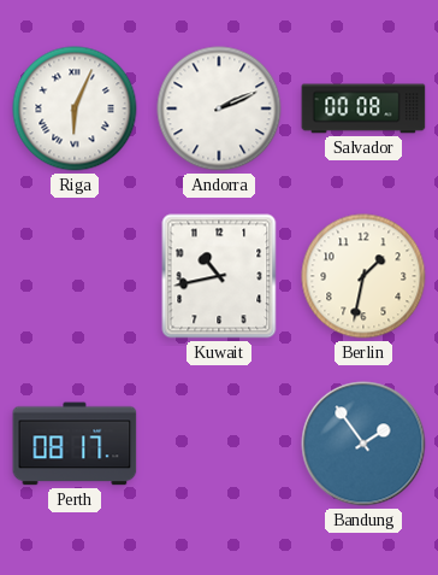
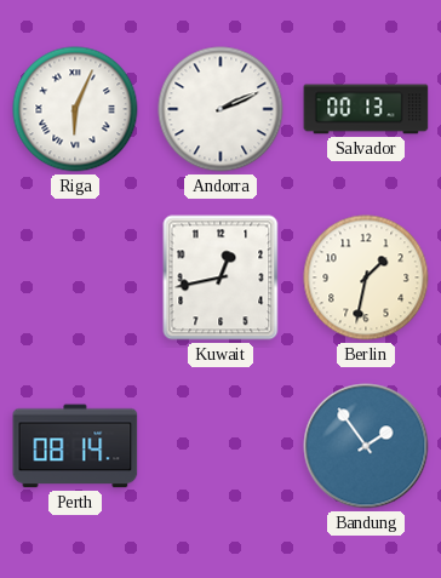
Salvador: 00:08 -> 00:13
Kuwait: 10:43 -> 12:43
Perth: 08:17 -> 08:14
